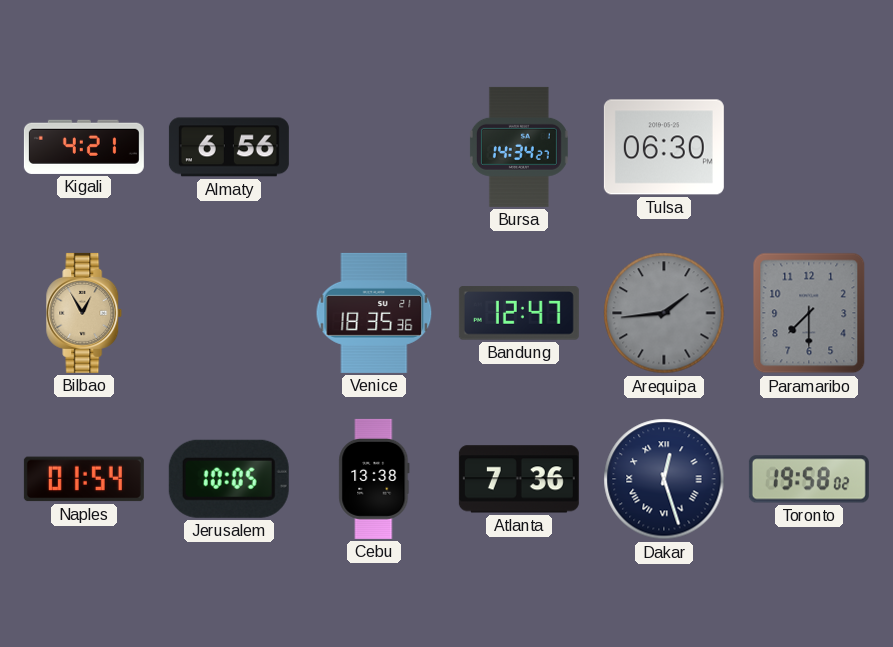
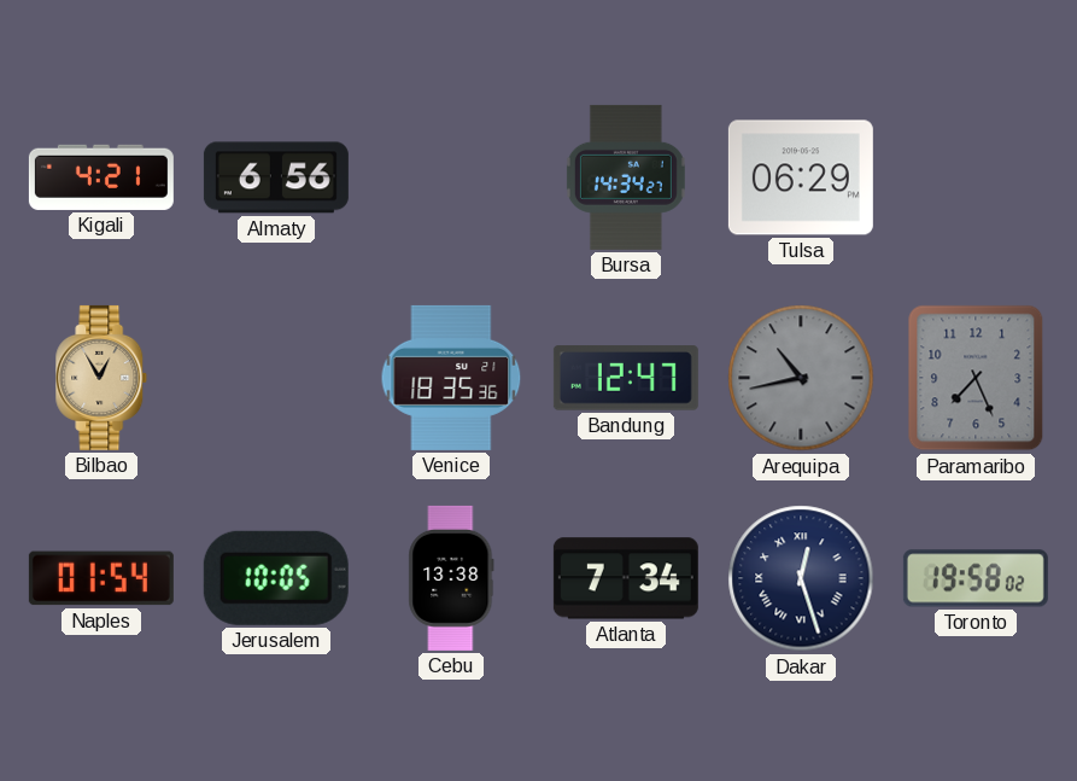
Tulsa: 06:30 -> 06:29
Arequipa: 1:44 -> 10:43
Paramaribo: 7:30 -> 7:26
Atlanta: 7:36 -> 7:34
